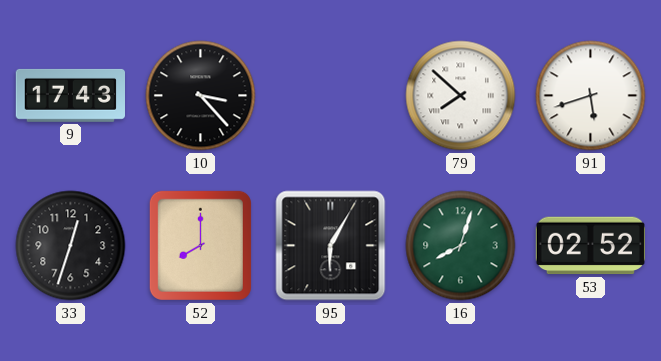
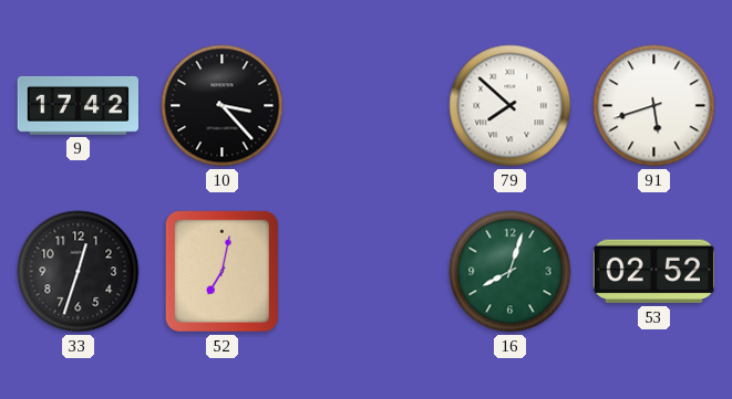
9: 17:43 -> 17:42
52: 8:00 -> 7:02
95: 6:05 -> none
